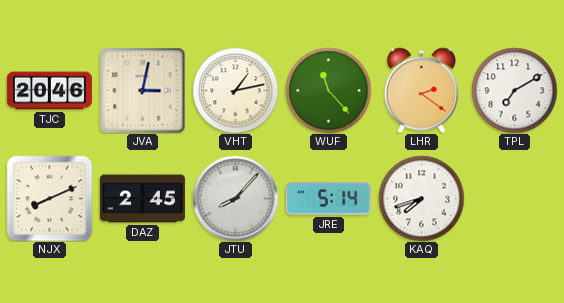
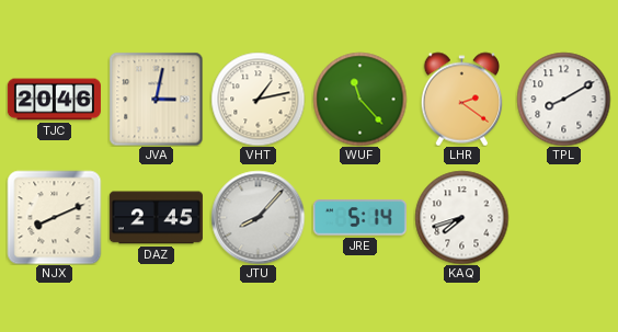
TPL: 7:10 -> 8:10
